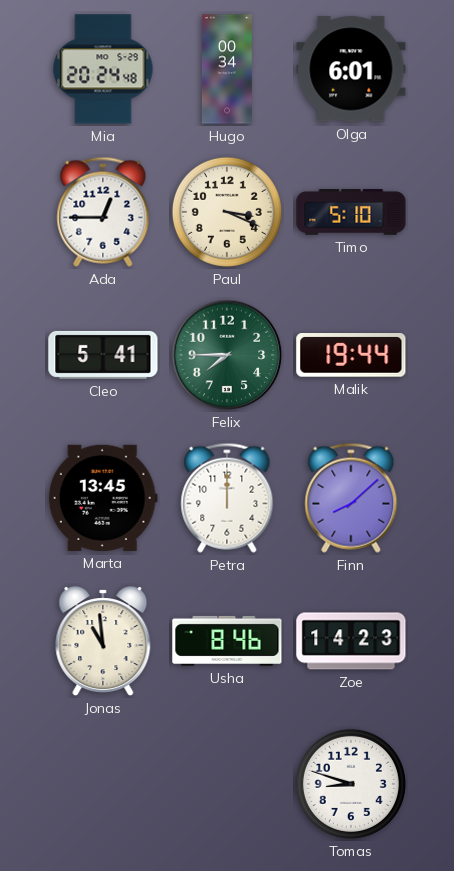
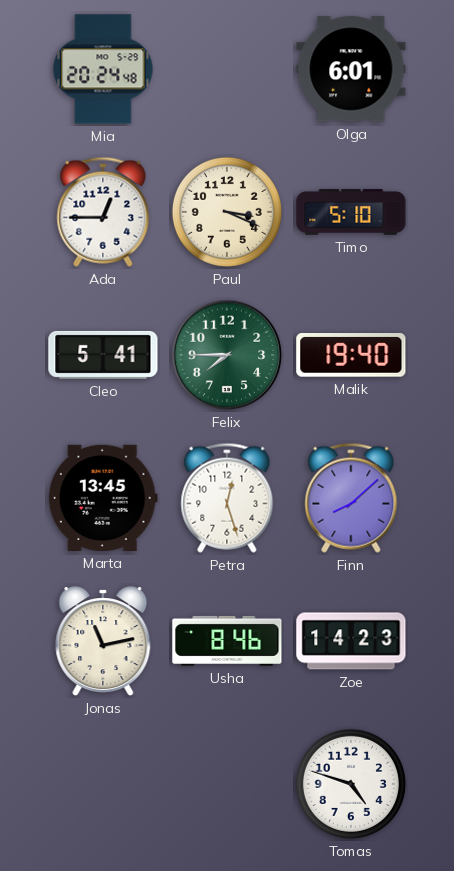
Hugo: 00:34 -> none
Malik: 19:44 -> 19:40
Petra: 12:00 -> 12:27
Jonas: 10:59 -> 11:13
Tomas: 8:48 -> 4:48
